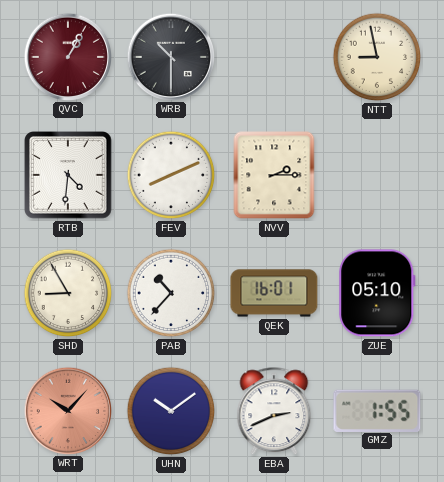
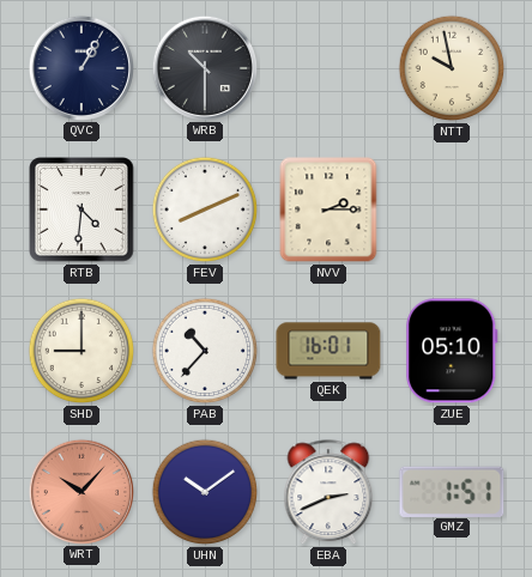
QVC dial: burgundy -> navy
NTT: 8:58 -> 9:58
SHD: 8:55 -> 9:00
GMZ: 1:55 -> 1:51
